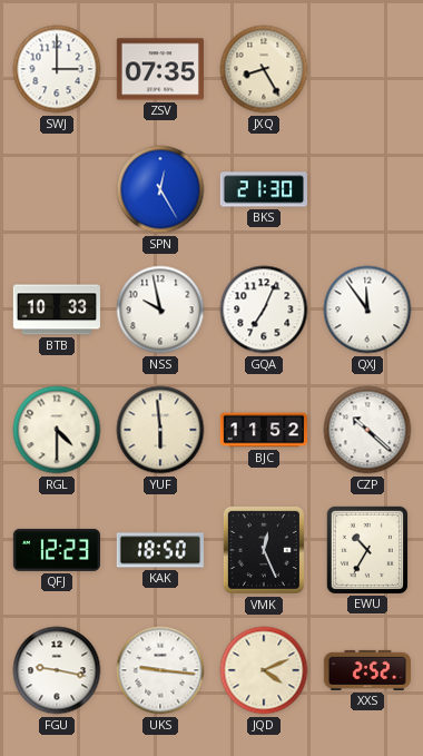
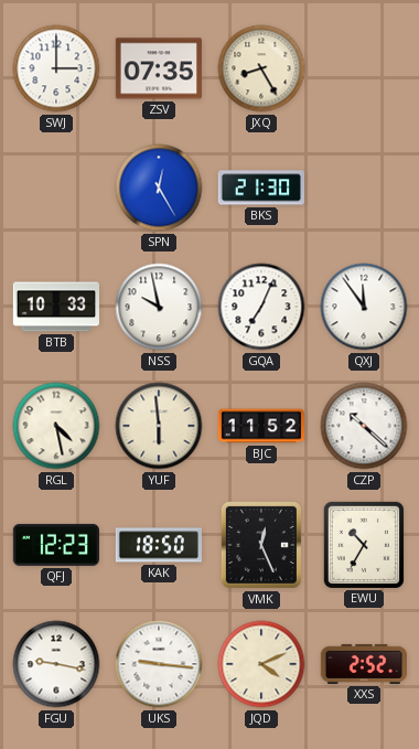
RGL: 4:30 -> 4:28
